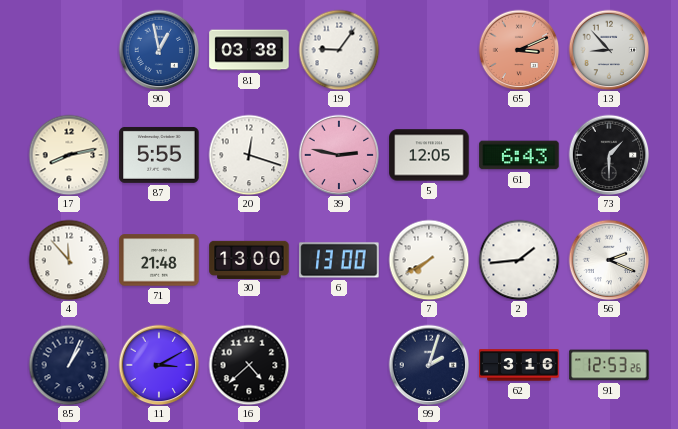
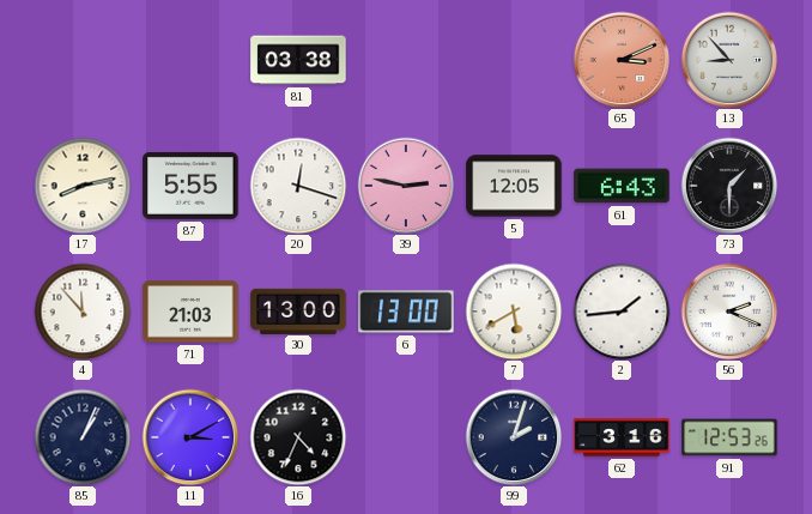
90: 12:58 -> none
19: 9:06 -> none
71: 21:48 -> 21:03
7: 7:40 -> 5:40
16: 4:38 -> 4:34
